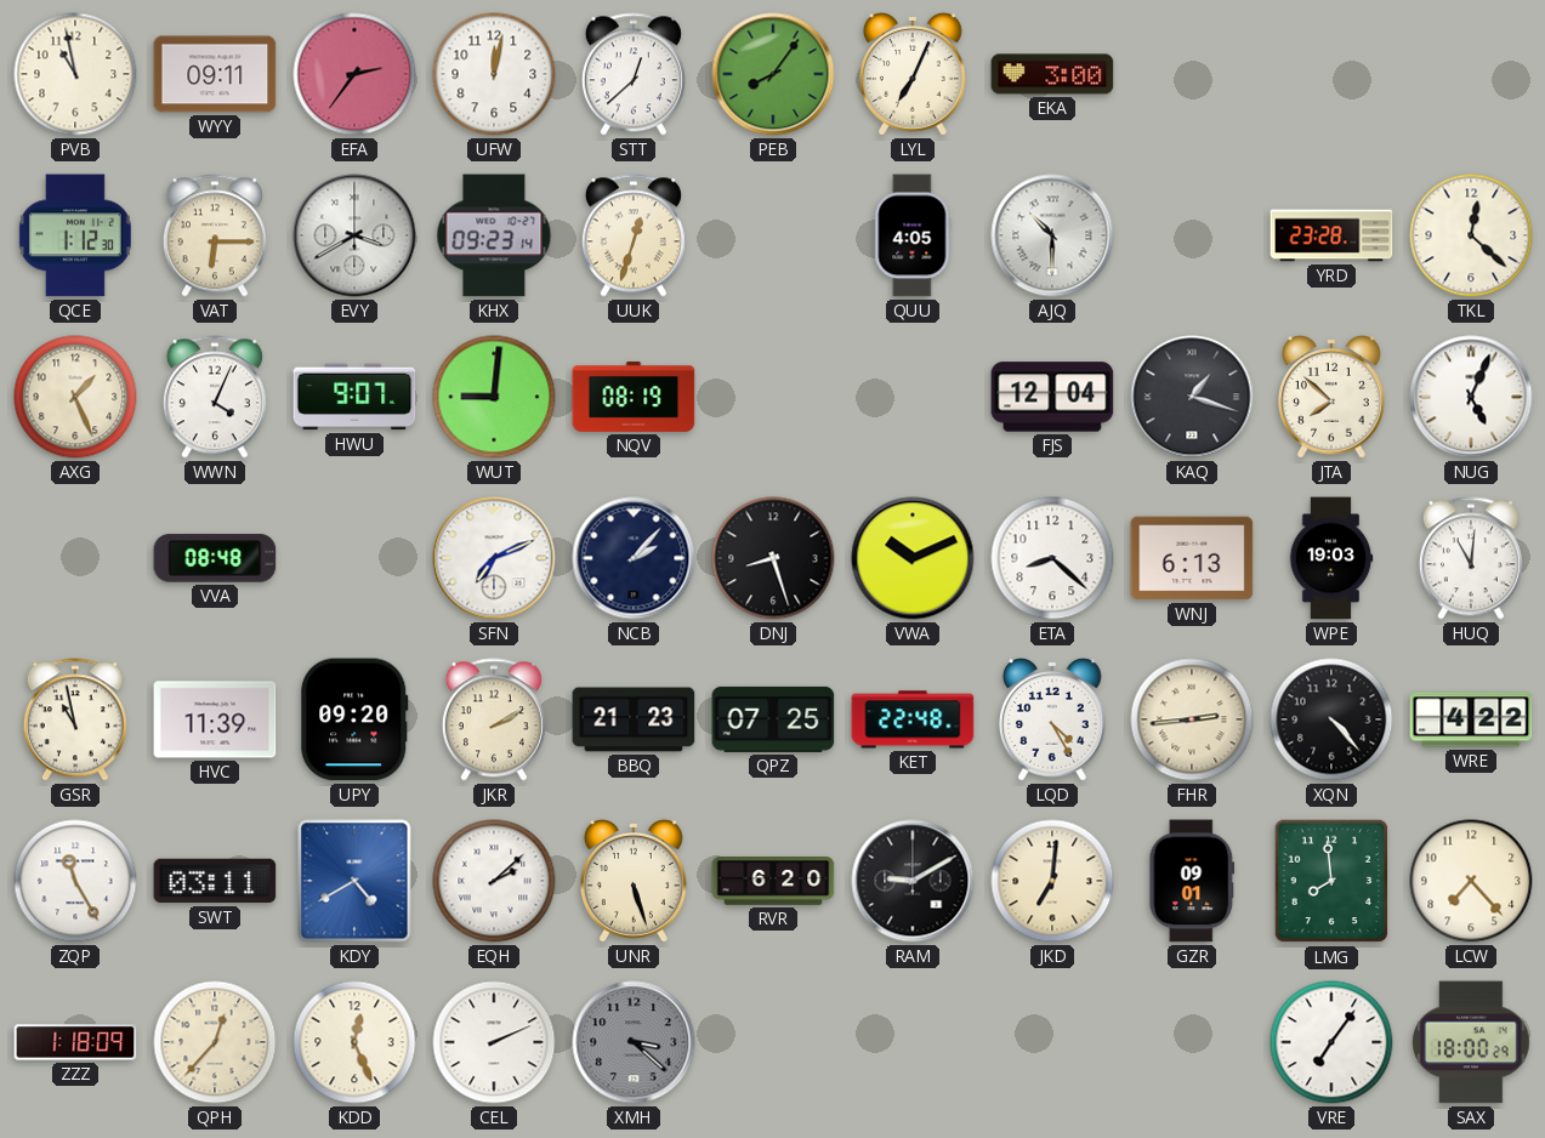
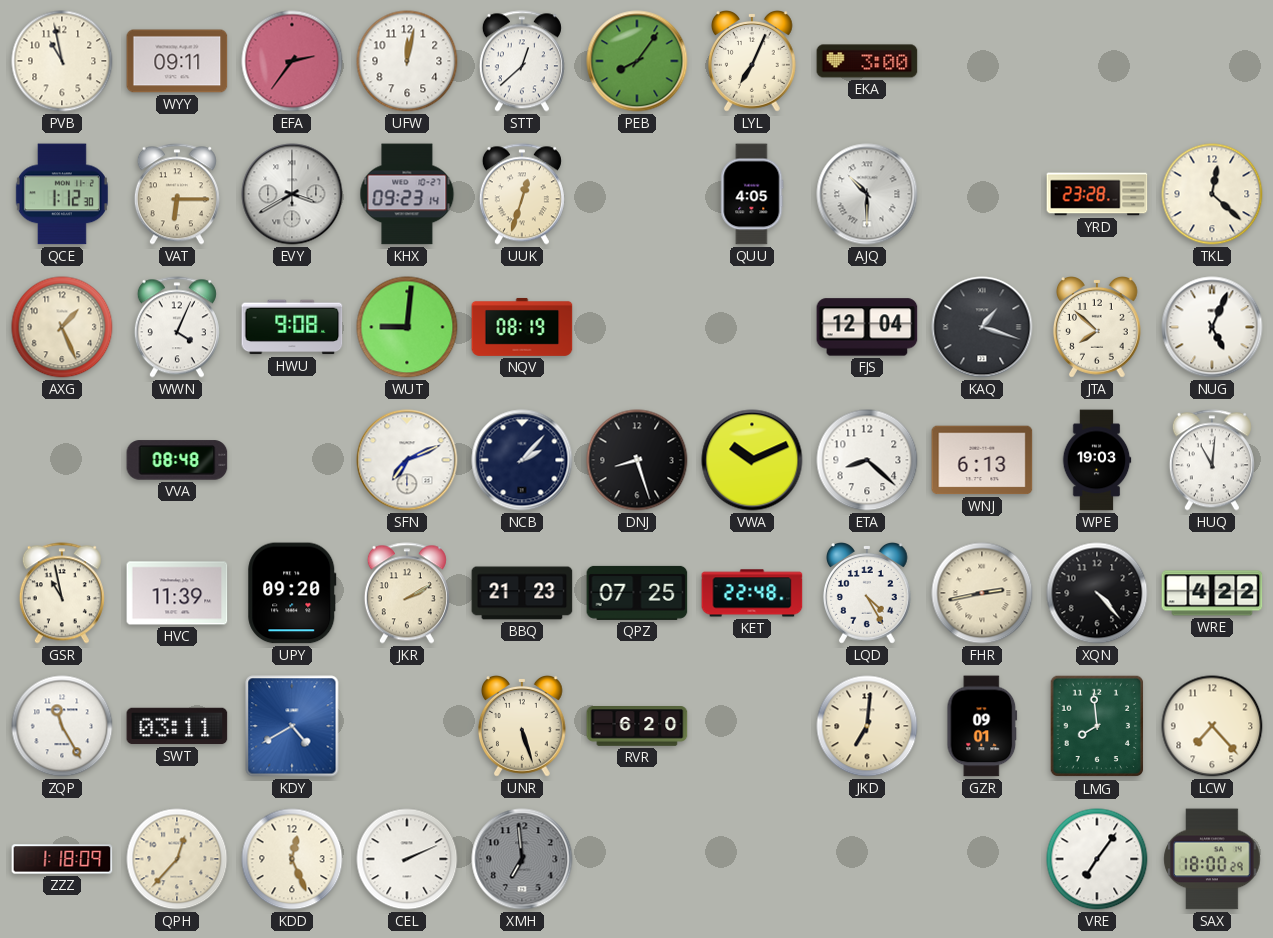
HWU: 9:07 -> 9:08
FHR: 2:44 -> 2:43
EQH: 2:08 -> none
RAM: 9:10 -> none
XMH: 3:22 -> 6:59
